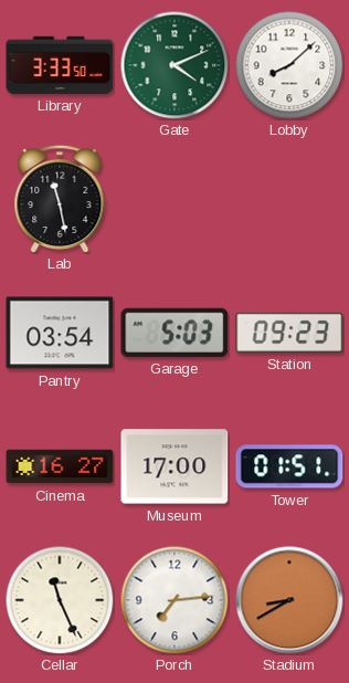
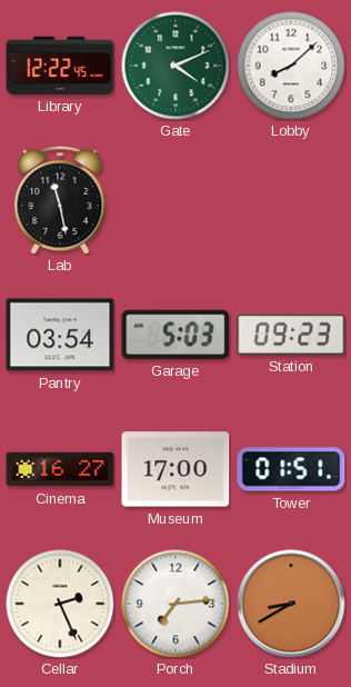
Library: 3:33 -> 12:22
Cellar: 11:26 -> 2:26
